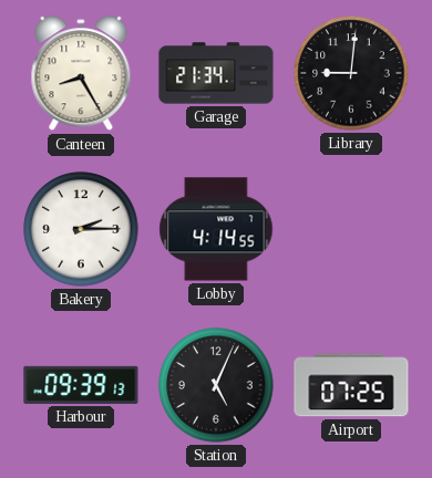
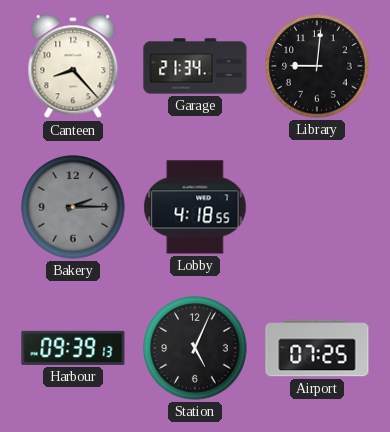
Canteen: 8:25 -> 8:23
Bakery dial: white -> grey
Lobby: 4:14 -> 4:18
